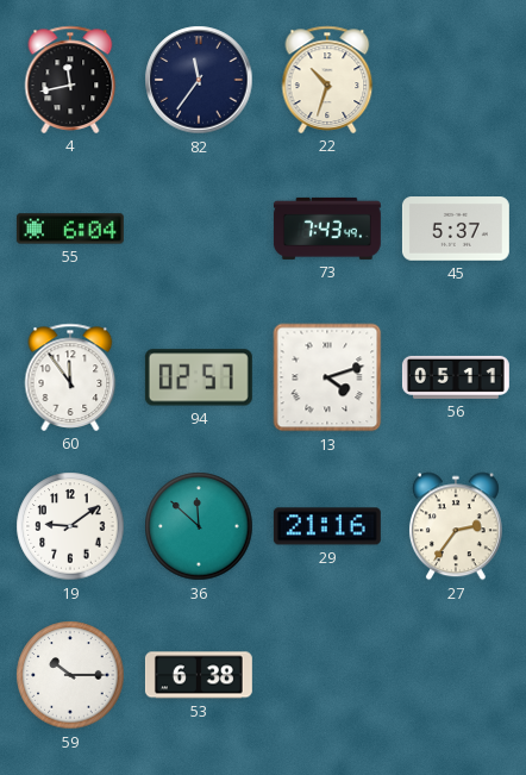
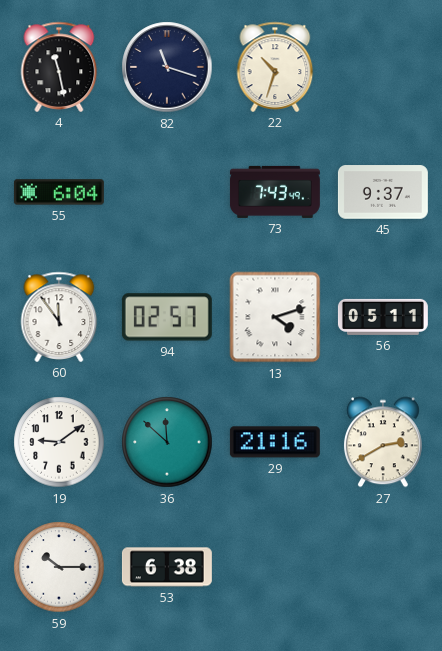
4: 11:43 -> 11:28
82: 11:36 -> 11:18
45: 5:37 -> 9:37
27: 2:36 -> 2:40
